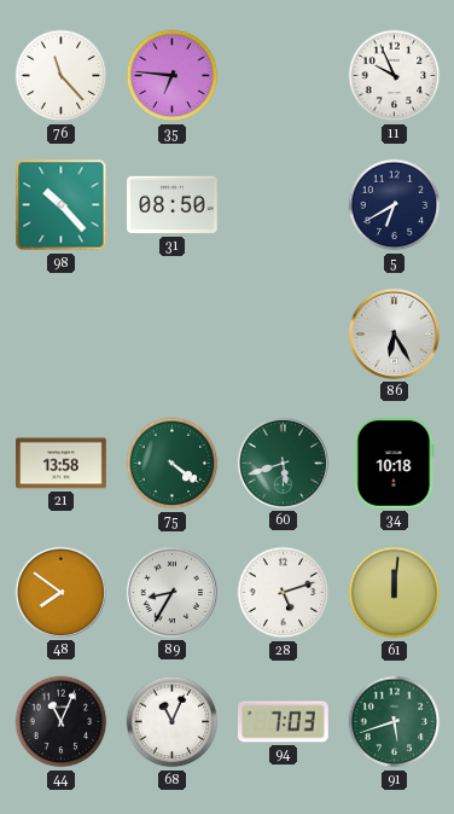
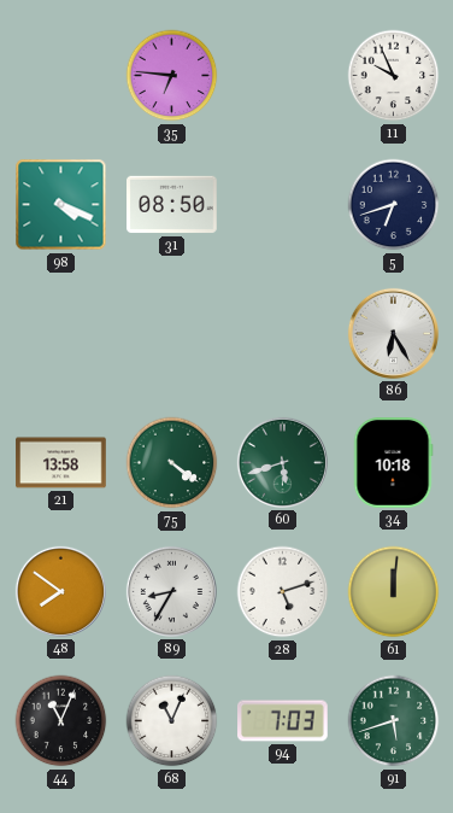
76: 11:23 -> none
98: 10:23 -> 4:19
5: 6:40 -> 6:42
